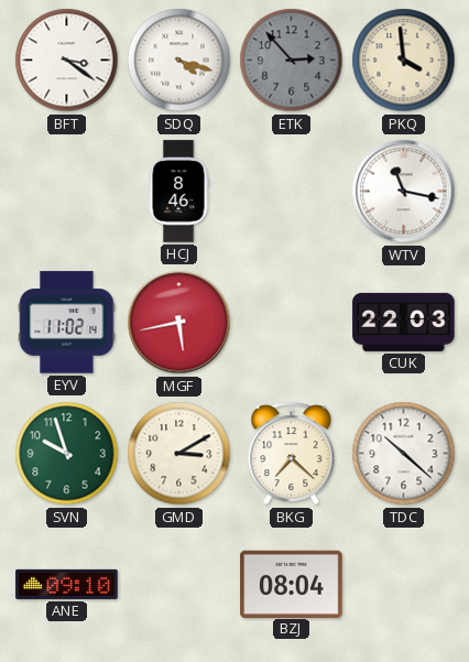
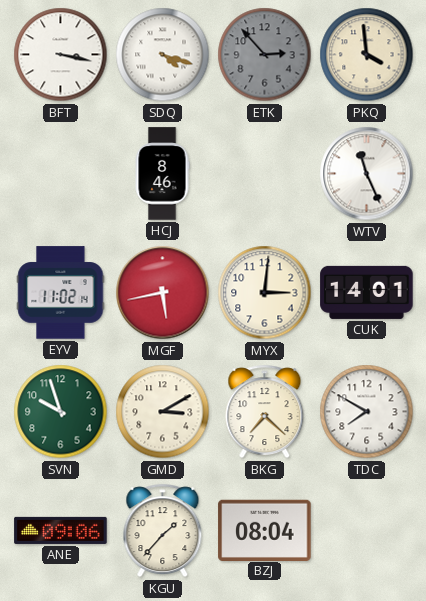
BFT: 3:21 -> 3:17
WTV: 11:17 -> 11:26
MYX: none -> 3:01
CUK: 22:03 -> 14:01
TDC: 10:22 -> 7:50
ANE: 09:10 -> 09:06
KGU: none -> 1:37
